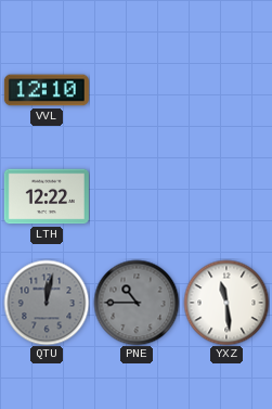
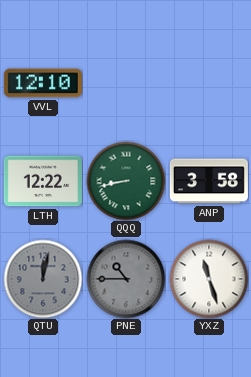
QQQ: none -> 8:43
ANP: none -> 3:58
YXZ: 11:29 -> 11:27
